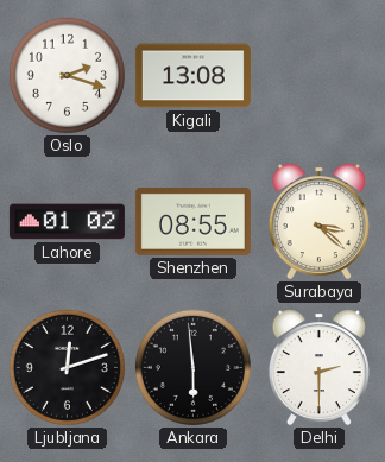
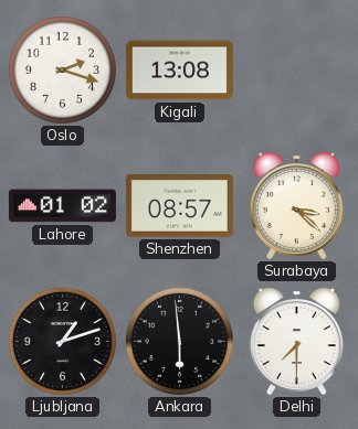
Shenzhen: 08:55 -> 08:57
Ljubljana: 12:12 -> 1:12
Delhi: 2:30 -> 7:30
